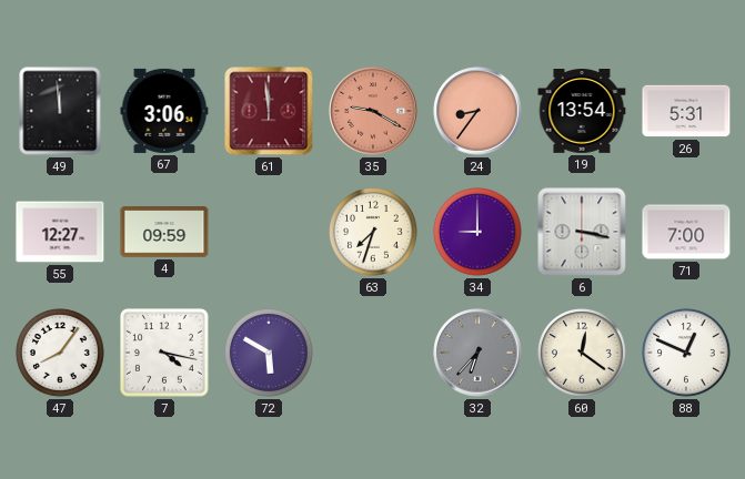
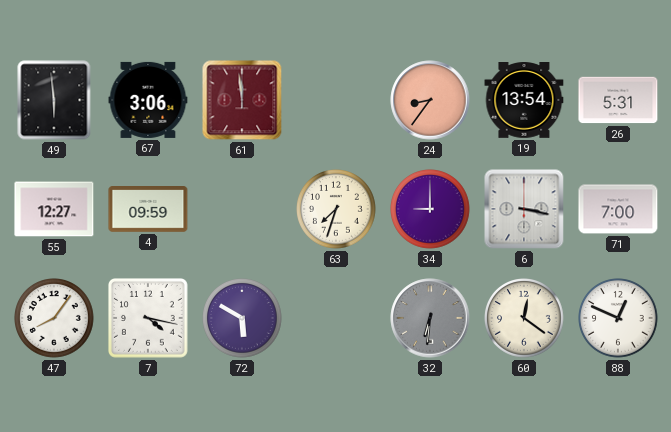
49: 11:59 -> 5:59
35: 9:20 -> none
32: 6:37 -> 6:31
